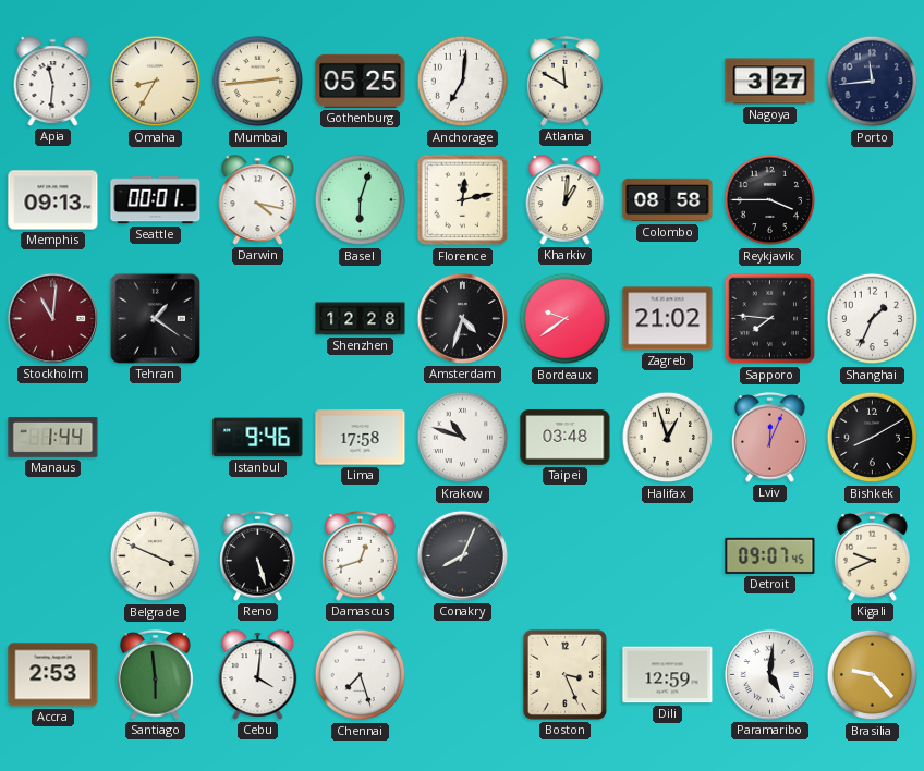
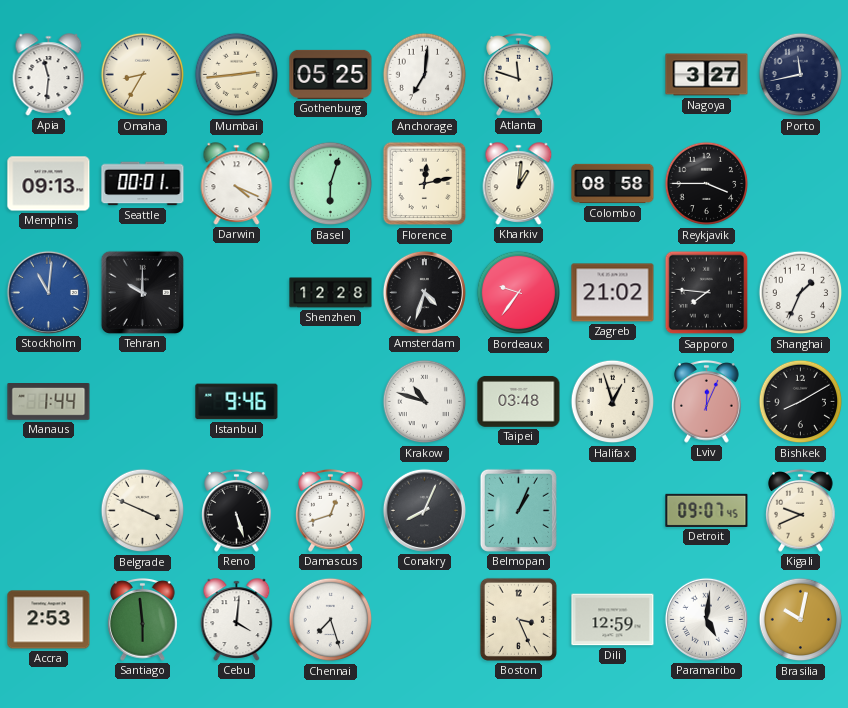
Atlanta: 11:50 -> 11:48
Porto: 11:44 -> 11:43
Darwin: 4:17 -> 4:19
Stockholm dial: burgundy -> blue
Tehran: 1:21 -> 10:00
Bordeaux: 9:39 -> 9:36
Lima: 17:58 -> none
Belmopan: none -> 1:04
Brasilia: 9:23 -> 10:02
